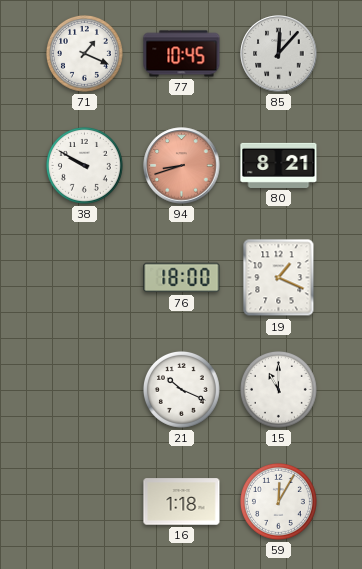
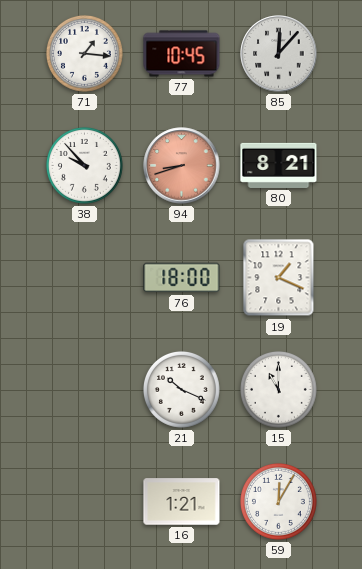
71: 1:19 -> 1:16
38: 9:50 -> 9:53
16: 1:18 -> 1:21
